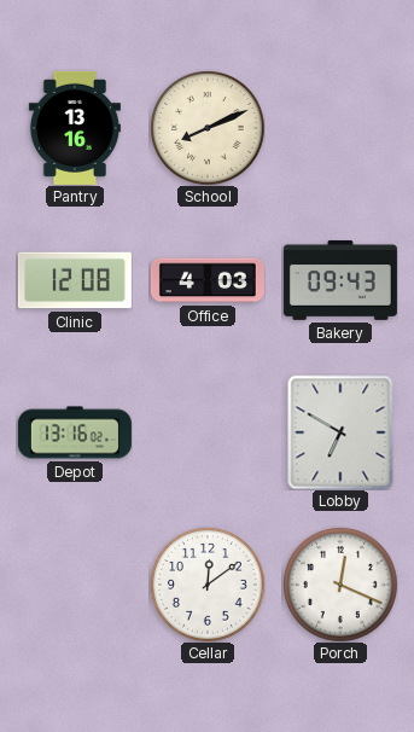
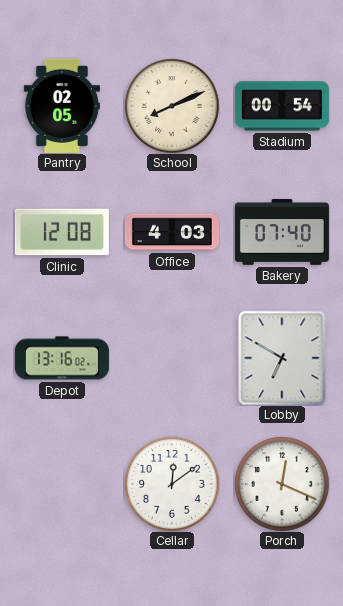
Pantry: 13:16 -> 02:05
Stadium: none -> 00:54
Bakery: 09:43 -> 07:40
